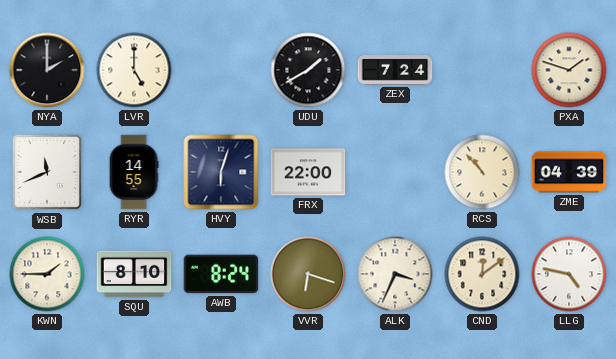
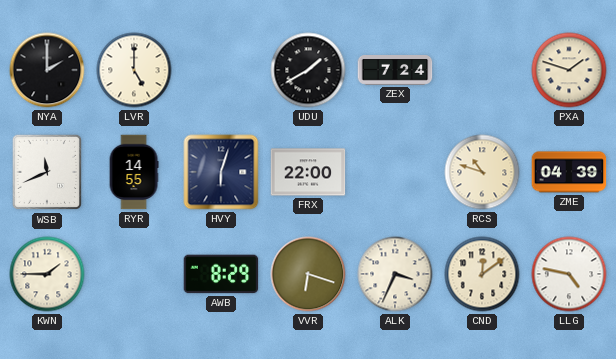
RCS: 10:53 -> 10:48
SQU: 8:10 -> none
AWB: 8:24 -> 8:29
